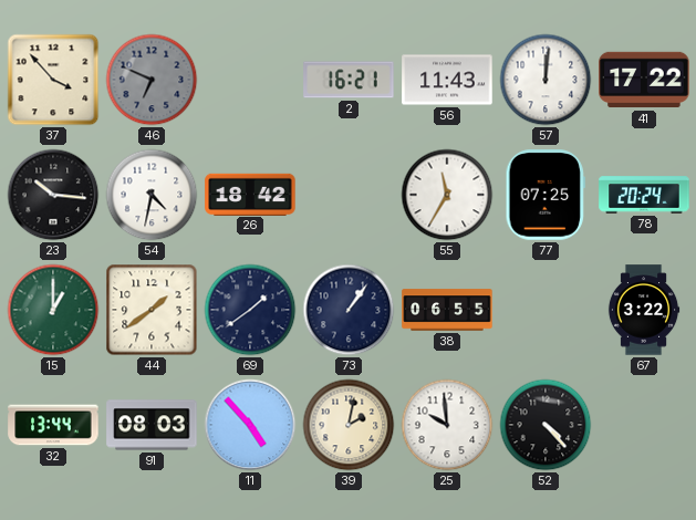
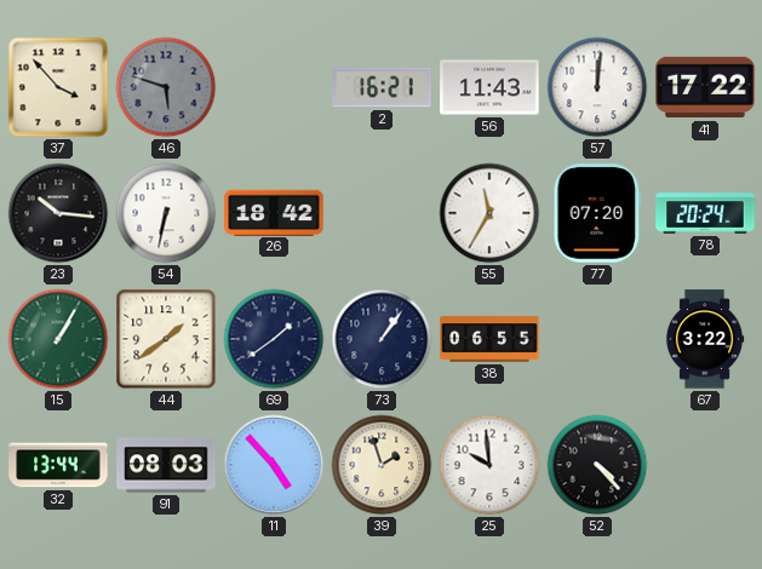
46: 6:49 -> 5:48
54: 4:32 -> 6:32
77: 07:25 -> 07:20
15: 1:00 -> 1:05
39: 2:02 -> 1:57
